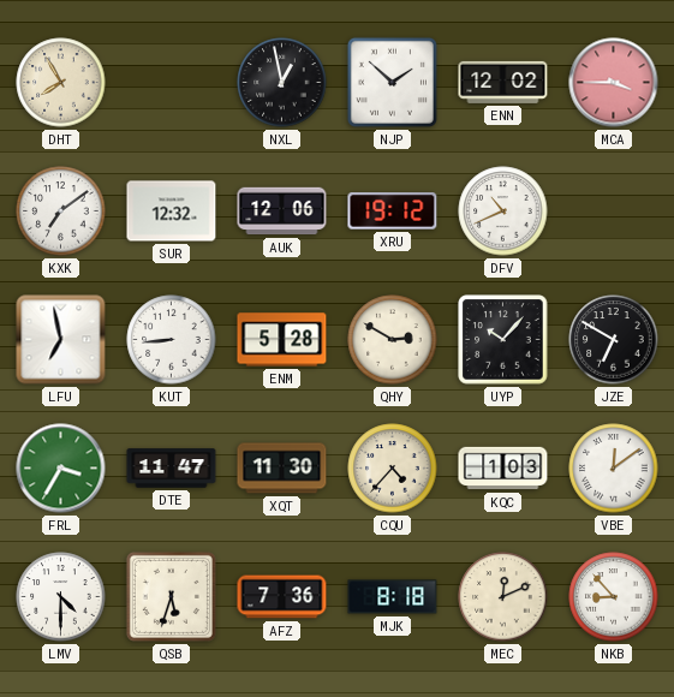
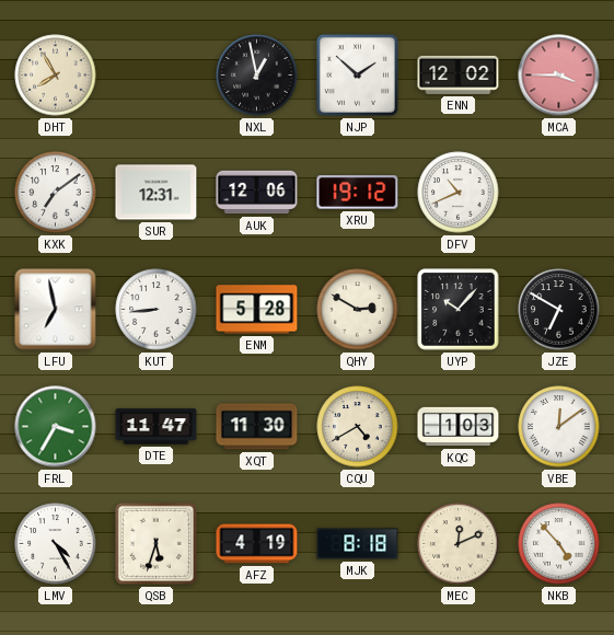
SUR: 12:32 -> 12:31
CQU: 4:37 -> 4:40
LMV: 4:30 -> 4:25
AFZ: 7:36 -> 4:19
NKB: 8:53 -> 4:53
